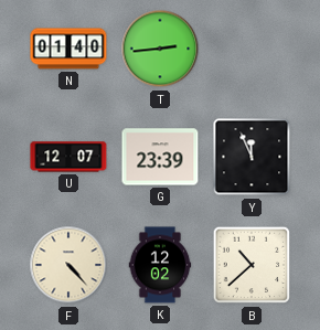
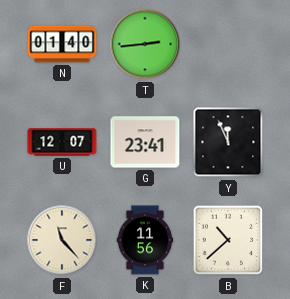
G: 23:39 -> 23:41
F: 4:23 -> 11:23
K: 12:02 -> 11:56
